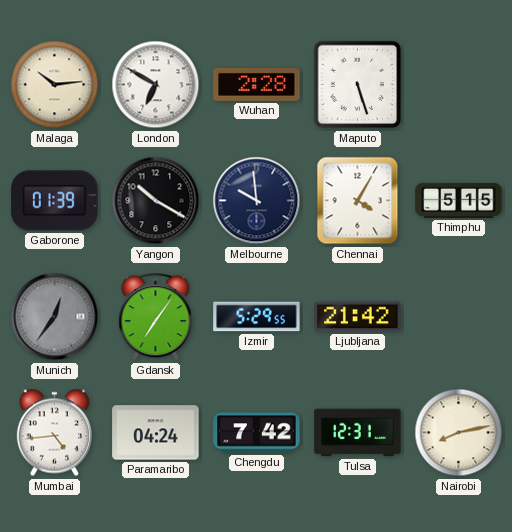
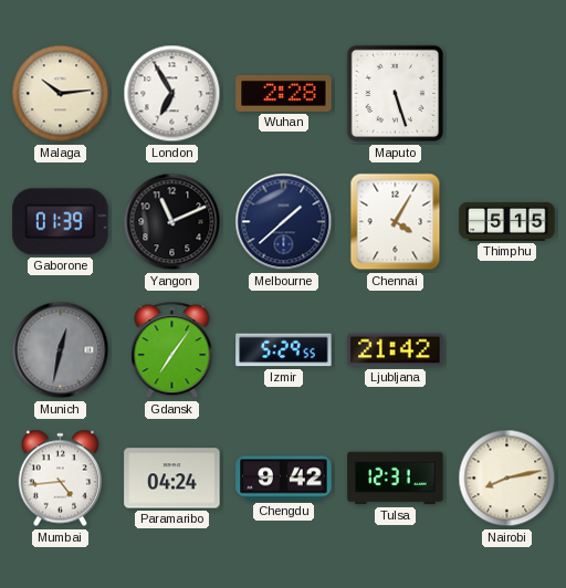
London: 6:50 -> 6:55
Yangon: 10:20 -> 11:11
Melbourne: 9:59 -> 1:38
Munich: 12:36 -> 12:32
Chengdu: 7:42 -> 9:42
